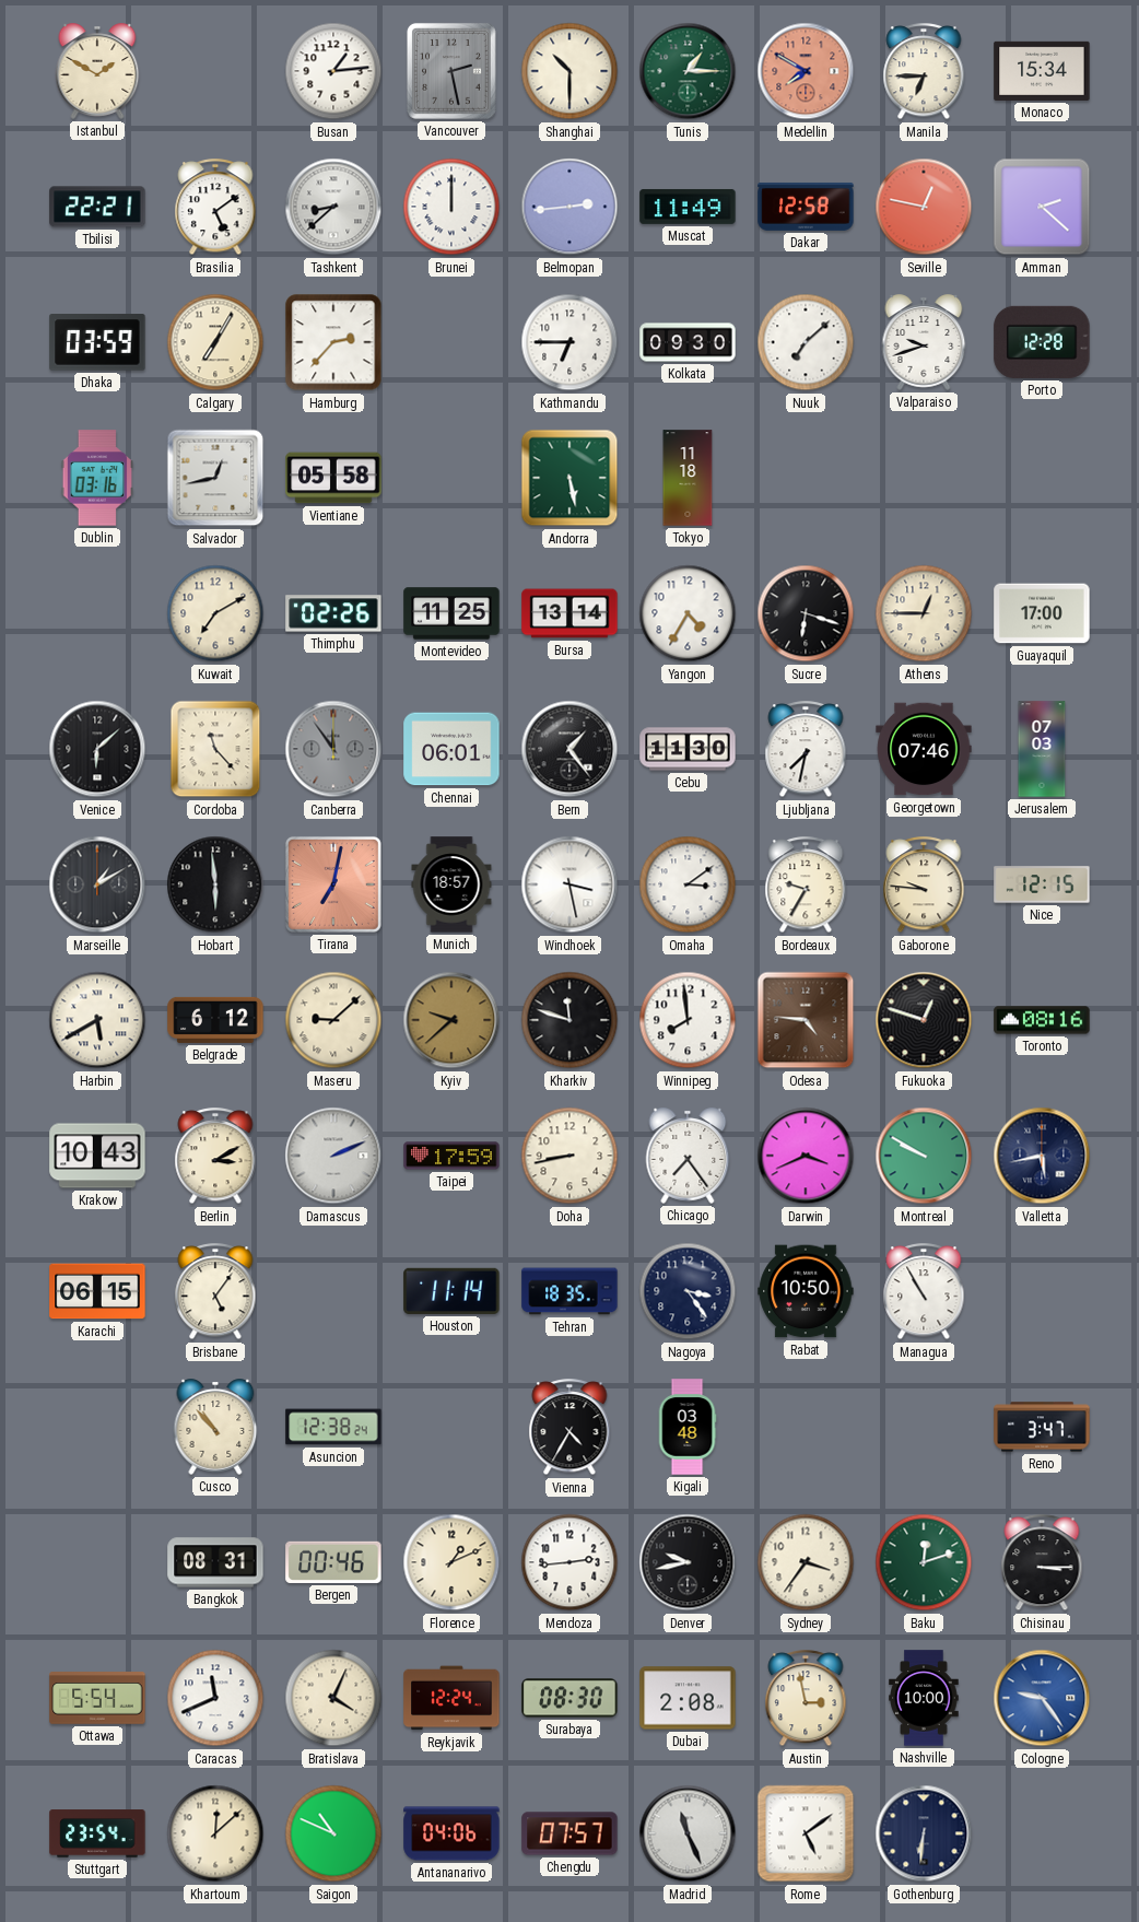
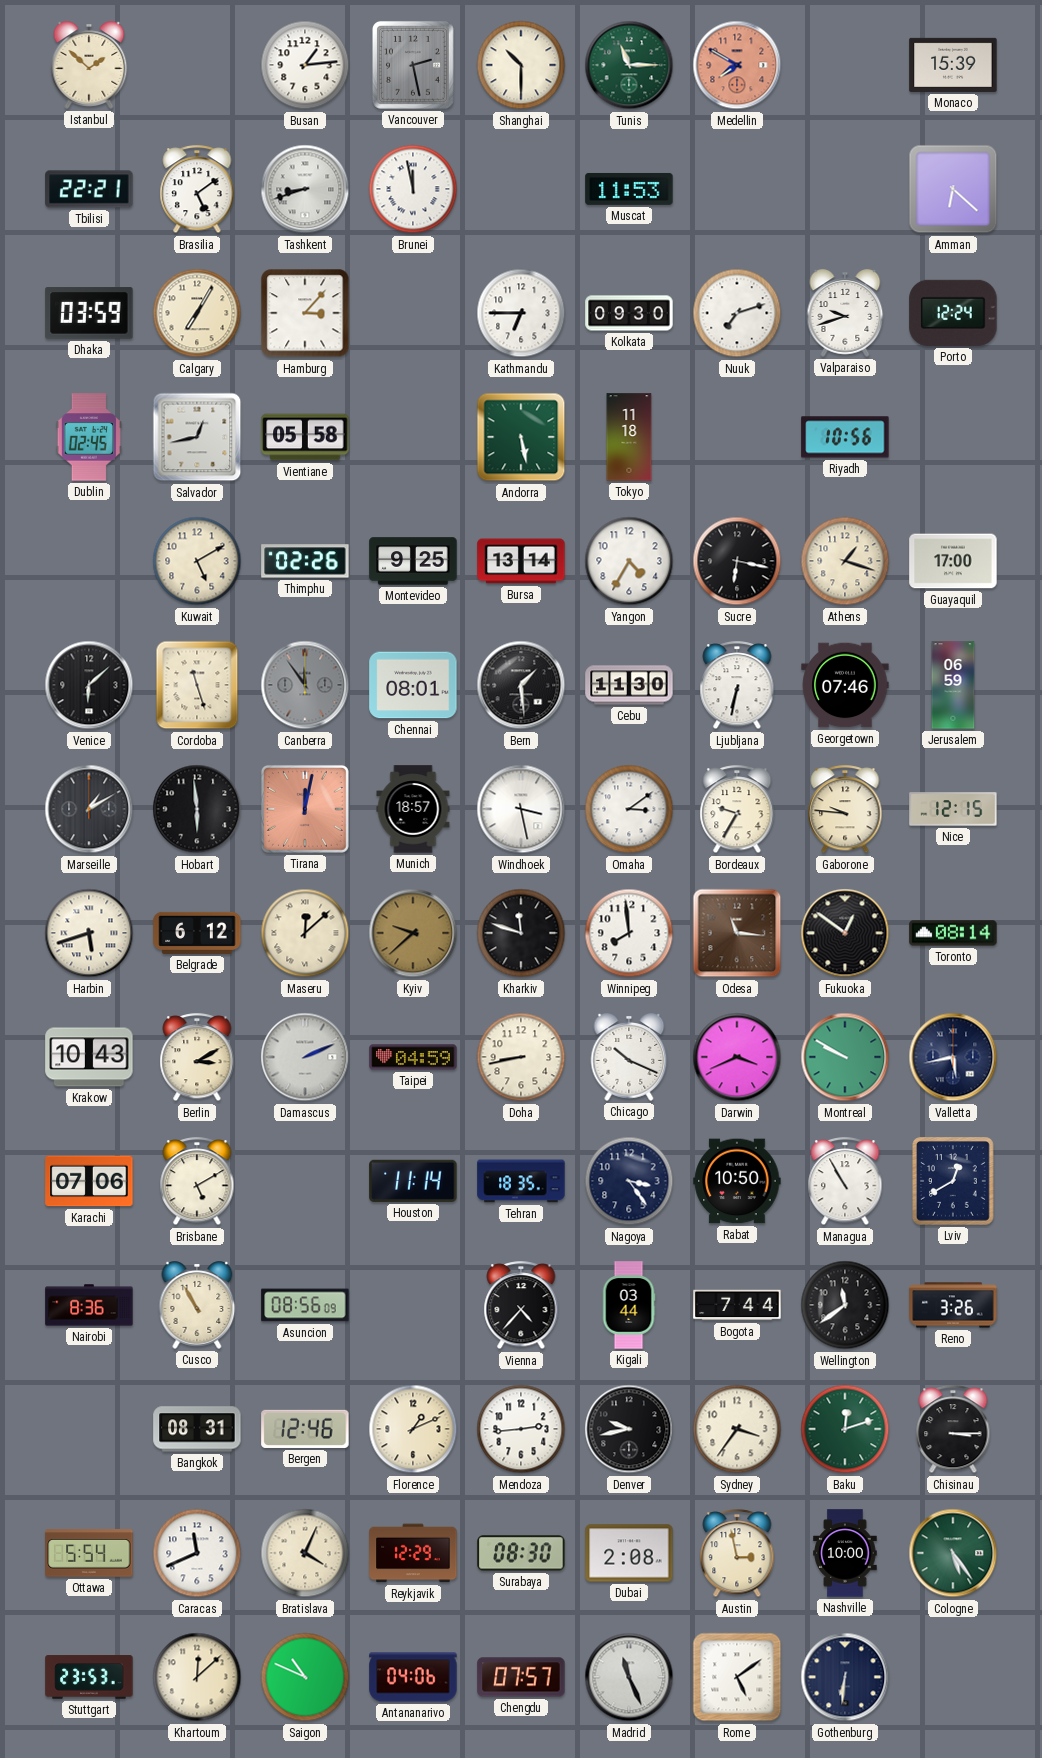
Istanbul: 1:50 -> 1:52
Tunis: 1:15 -> 11:15
Manila: 6:45 -> none
Monaco: 15:34 -> 15:39
Tashkent: 8:38 -> 8:42
Brunei: 12:00 -> 11:58
Belmopan: 2:44 -> none
Muscat: 11:49 -> 11:53
Dakar: 12:58 -> none
Seville: 12:47 -> none
Amman: 2:22 -> 6:22
Hamburg: 2:37 -> 3:07
Nuuk: 7:08 -> 7:12
Porto: 12:28 -> 12:24
Dublin: 03:16 -> 02:45
Riyadh: none -> 10:56
Kuwait: 7:10 -> 5:10
Montevideo: 11:25 -> 9:25
Sucre: 6:18 -> 6:17
Athens: 12:45 -> 1:18
Cordoba: 11:23 -> 11:27
Chennai: 06:01 -> 08:01
Bern: 1:24 -> 1:29
Ljubljana: 7:32 -> 6:32
Jerusalem: 07:03 -> 06:59
Tirana: 7:02 -> 12:02
Harbin: 5:40 -> 5:42
Maseru: 9:08 -> 12:08
Odesa: 4:46 -> 11:16
Fukuoka: 12:48 -> 12:51
Toronto: 08:16 -> 08:14
Taipei: 17:59 -> 04:59
Chicago: 7:24 -> 10:19
Karachi: 06:15 -> 07:06
Brisbane: 5:06 -> 5:10
Lviv: none -> 12:40
Nairobi: none -> 8:36
Cusco: 10:53 -> 10:55
Asuncion: 12:38 -> 08:56
Vienna: 4:35 -> 4:37
Kigali: 03:48 -> 03:44
Bogota: none -> 7:44
Wellington: none -> 11:39
Reno: 3:47 -> 3:26
Bergen: 00:46 -> 12:46
Reykjavik: 12:24 -> 12:29
Cologne: 9:24 -> 5:24
Cologne dial: blue -> green
Stuttgart: 23:54 -> 23:53
